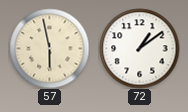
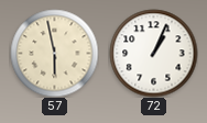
72: 1:09 -> 1:04
